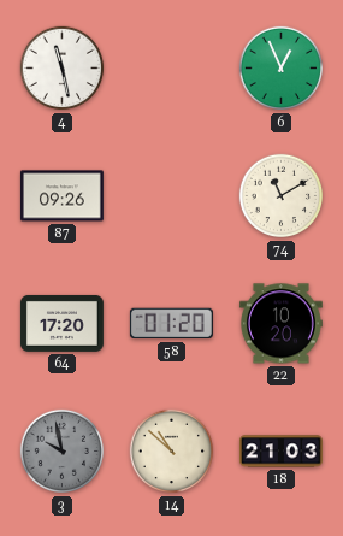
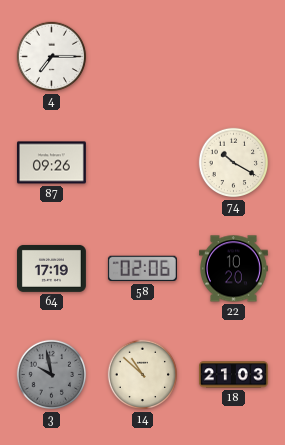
4: 11:28 -> 7:15
6: 12:56 -> none
74: 11:10 -> 10:20
64: 17:20 -> 17:19
58: 01:20 -> 02:06
